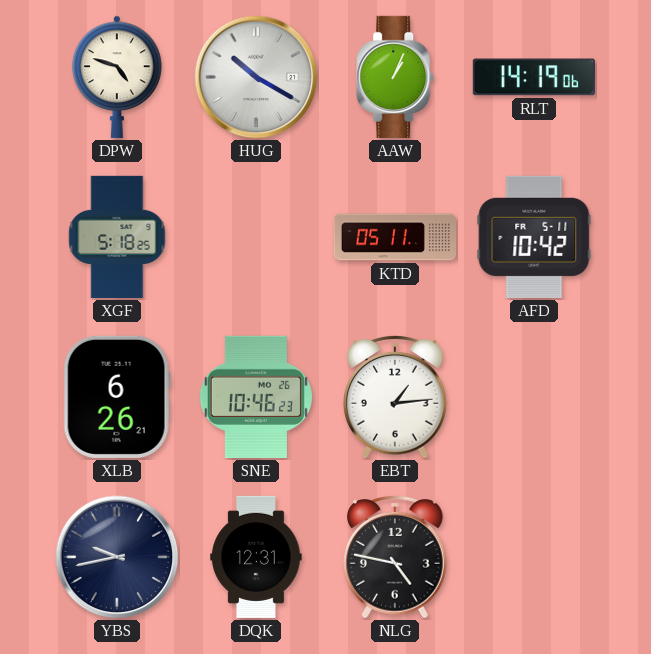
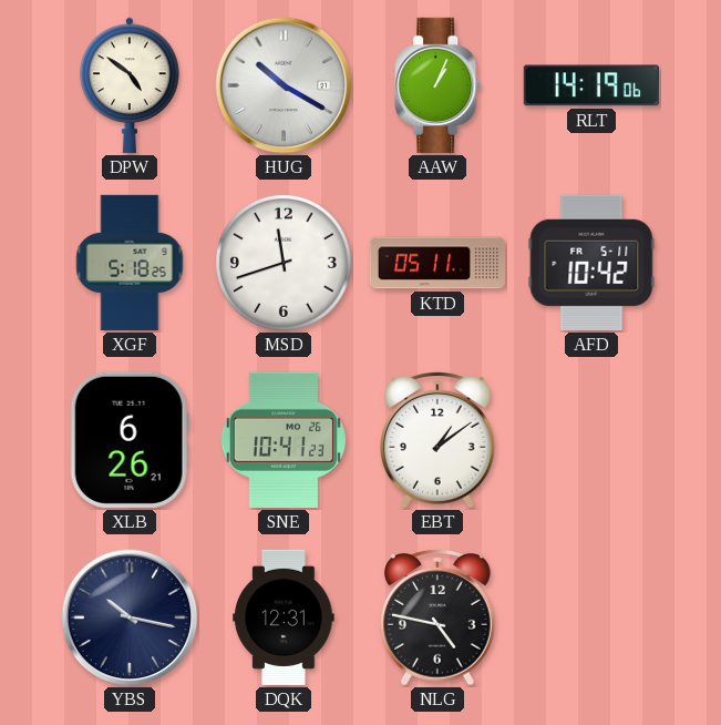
DPW: 4:48 -> 4:51
MSD: none -> 11:42
SNE: 10:46 -> 10:41
EBT: 1:14 -> 1:09
YBS: 9:43 -> 10:17
